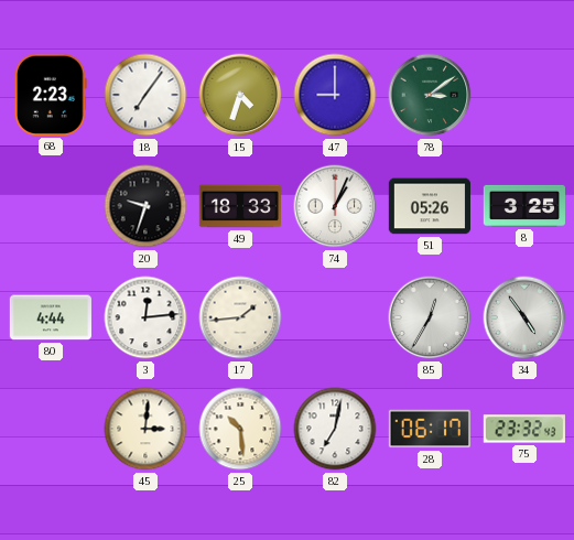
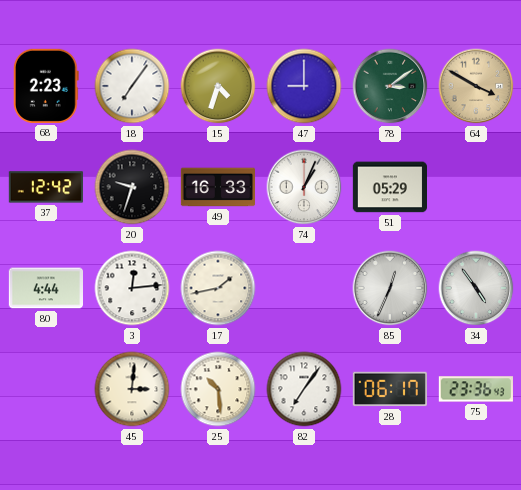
64: none -> 3:50
37: none -> 12:42
49: 18:33 -> 16:33
51: 05:26 -> 05:29
8: 3:25 -> none
17: 1:44 -> 1:43
85: 12:35 -> 12:34
82: 7:02 -> 7:06
75: 23:32 -> 23:36
